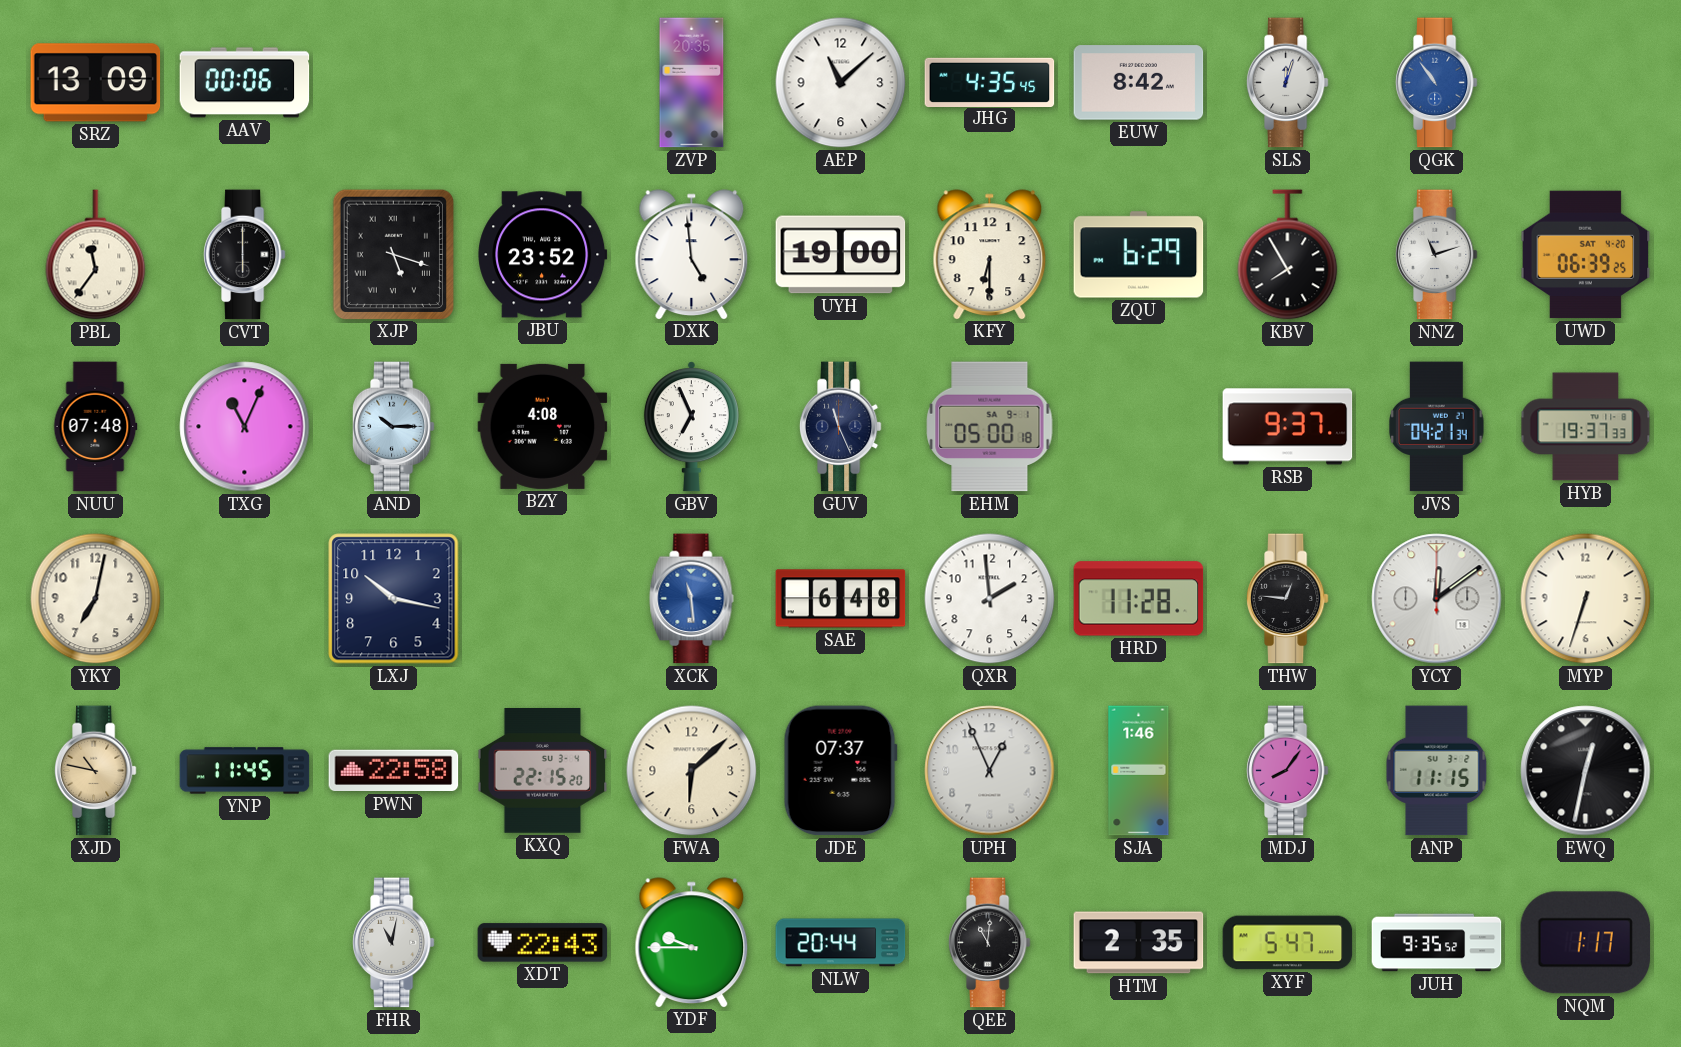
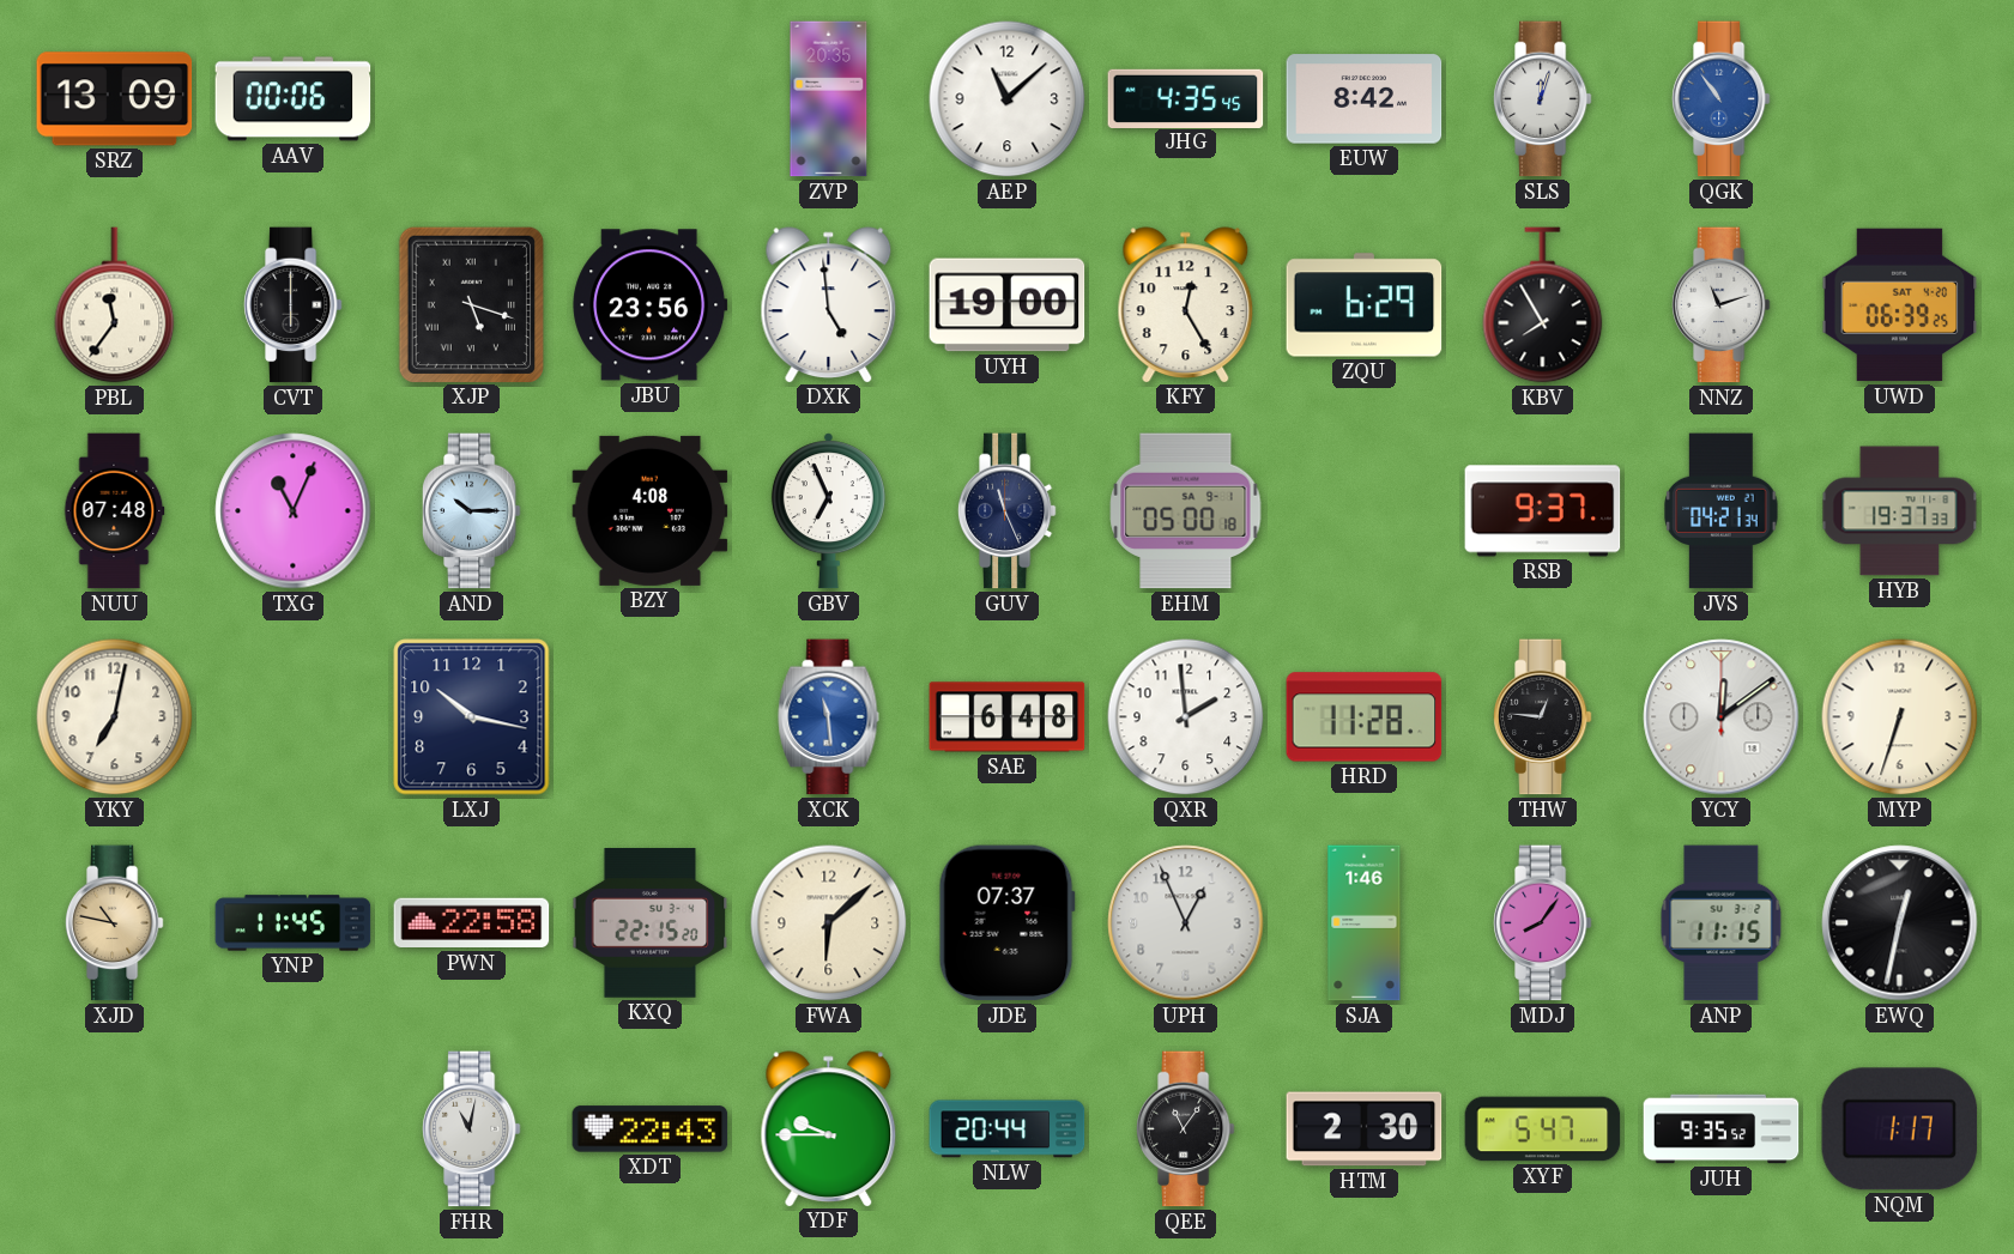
JBU: 23:52 -> 23:56
KFY: 6:30 -> 12:25
QEE: 11:01 -> 11:06
HTM: 2:35 -> 2:30
